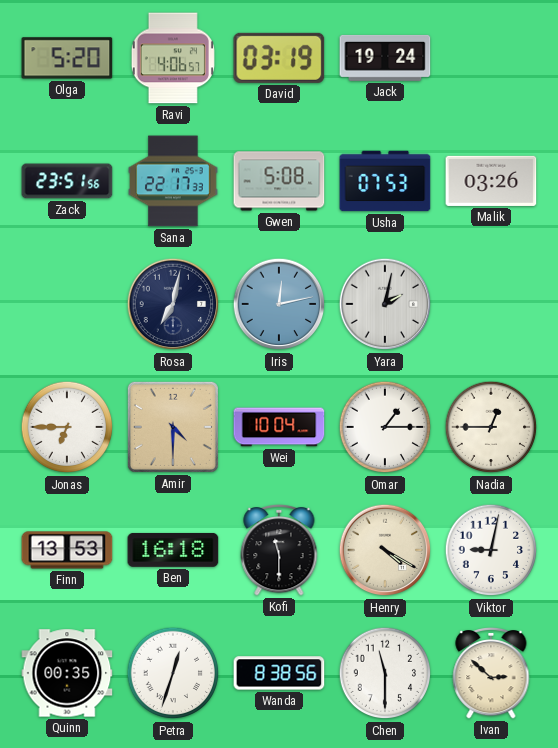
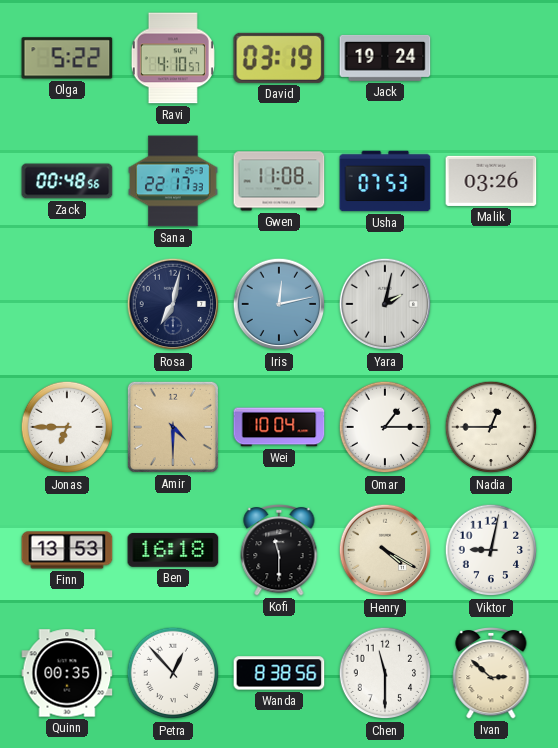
Olga: 5:20 -> 5:22
Ravi: 4:06 -> 4:10
Zack: 23:51 -> 00:48
Gwen: 5:08 -> 11:08
Petra: 12:33 -> 12:53
